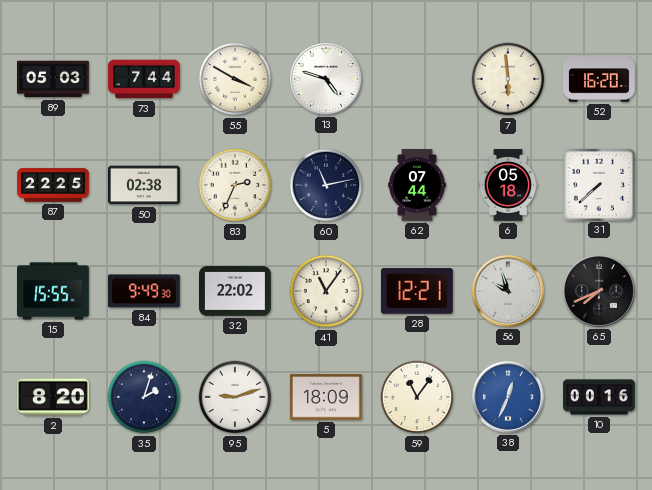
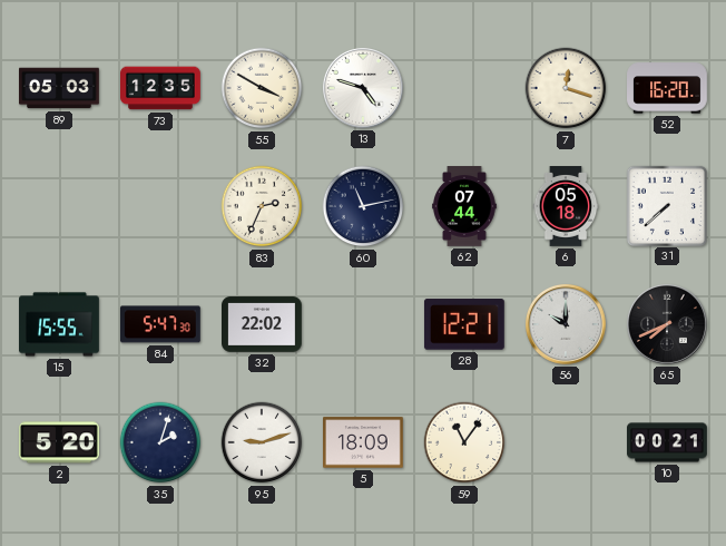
73: 7:44 -> 12:35
7: 5:59 -> 12:18
87: 22:25 -> none
50: 02:38 -> none
84: 9:49 -> 5:47
41: 11:06 -> none
56: 9:57 -> 10:00
2: 8:20 -> 5:20
38: 12:34 -> none
10: 00:16 -> 00:21
